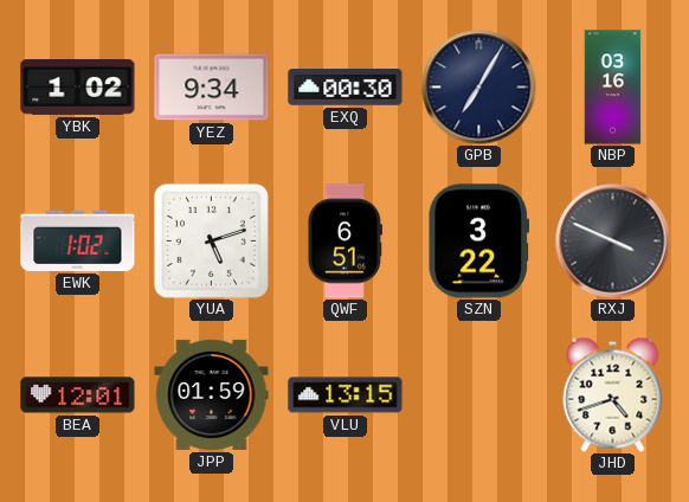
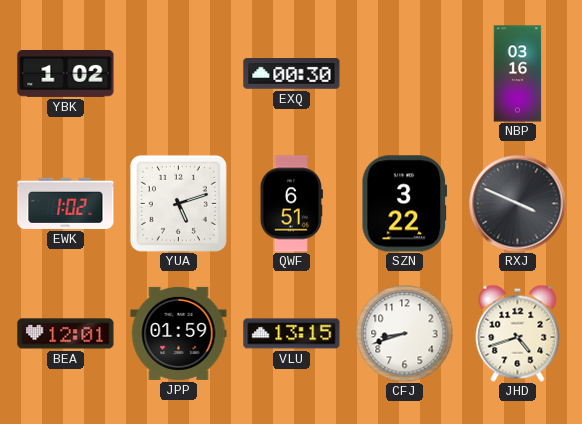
YEZ: 9:34 -> none
GPB: 7:05 -> none
CFJ: none -> 8:42
